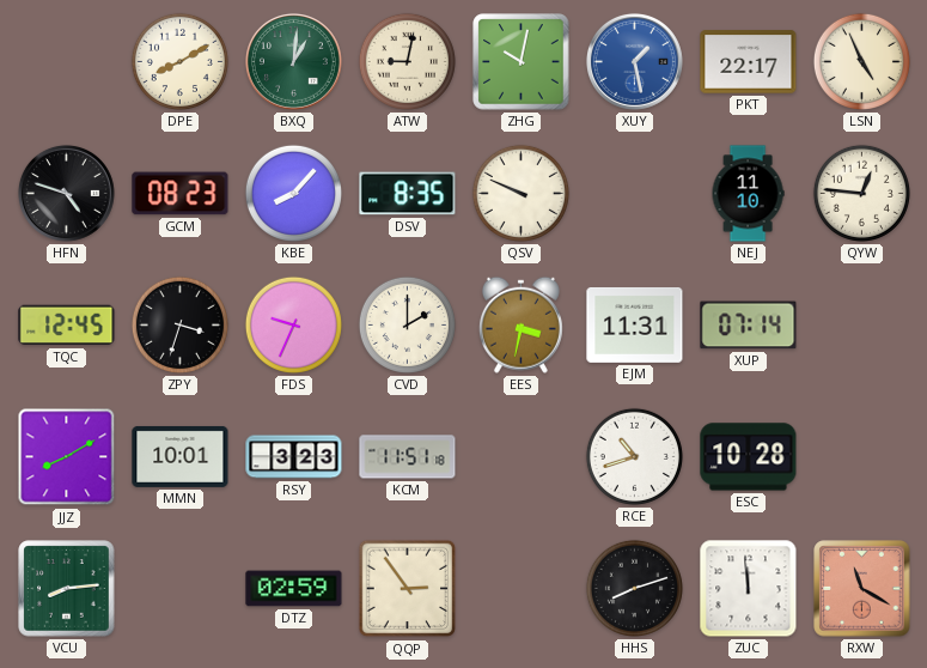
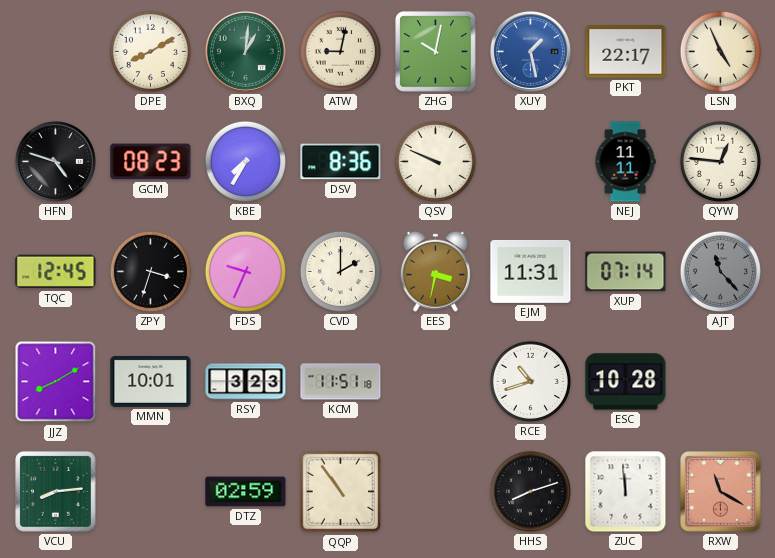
KBE: 8:07 -> 7:35
DSV: 8:35 -> 8:36
NEJ: 11:10 -> 11:11
AJT: none -> 11:23
QQP: 2:54 -> 10:54
